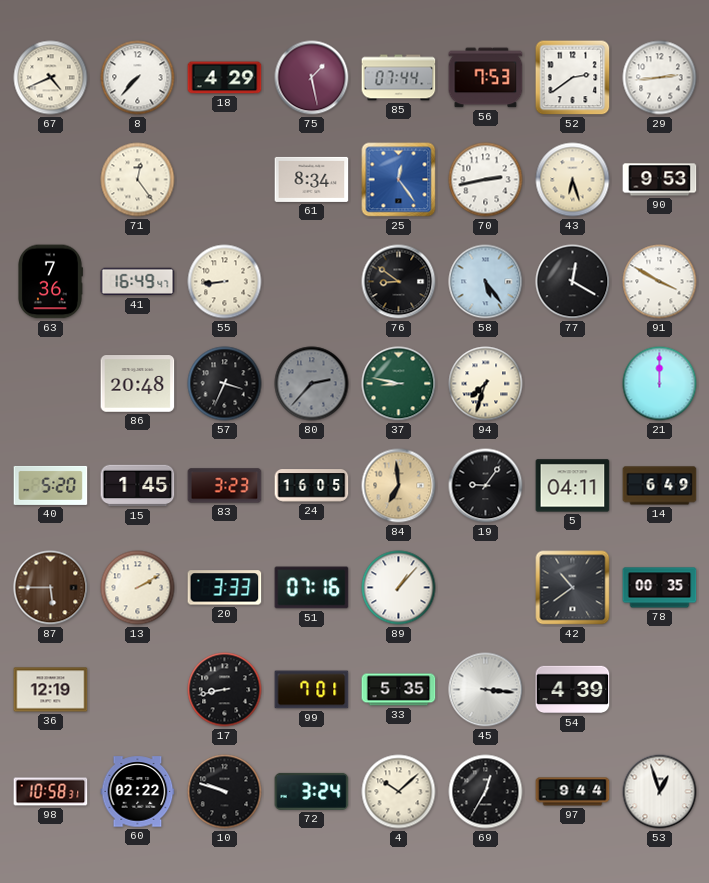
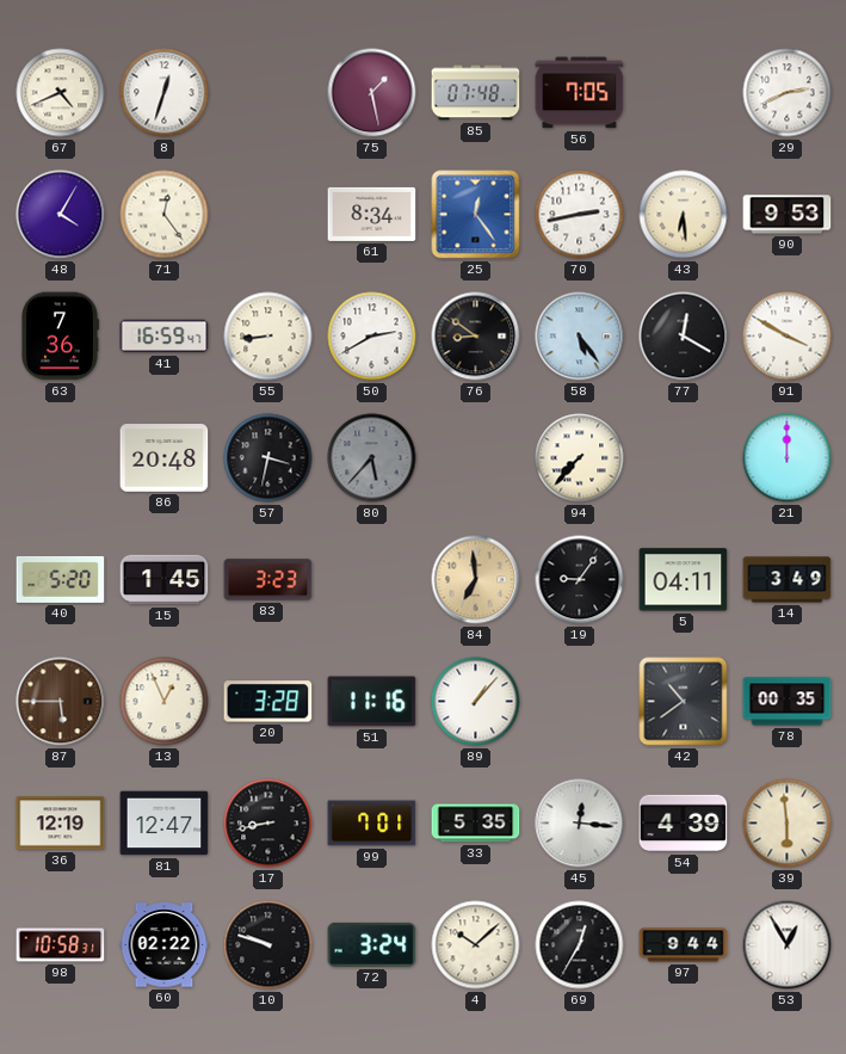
8: 7:37 -> 12:33
18: 4:29 -> none
85: 07:44 -> 07:48
56: 7:53 -> 7:05
52: 2:39 -> none
29: 2:44 -> 2:41
48: none -> 4:05
43: 6:27 -> 6:29
41: 16:49 -> 16:59
50: none -> 2:40
57: 3:34 -> 3:32
80: 2:37 -> 5:37
37: 8:47 -> none
94: 7:33 -> 7:37
24: 16:05 -> none
14: 6:49 -> 3:49
13: 2:10 -> 12:56
20: 3:33 -> 3:28
51: 07:16 -> 11:16
81: none -> 12:47
45: 3:16 -> 12:16
39: none -> 5:59
53: 12:57 -> 12:55
